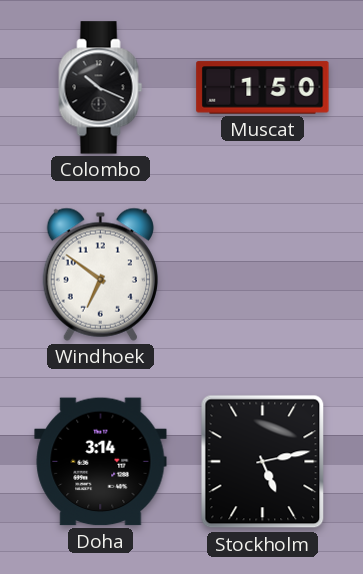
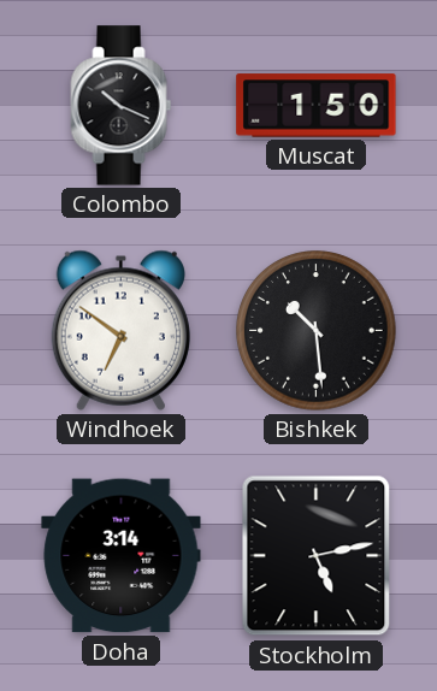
Bishkek: none -> 10:29
